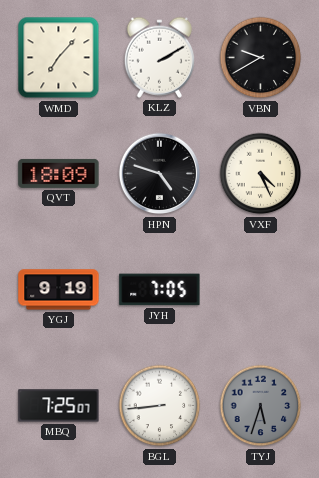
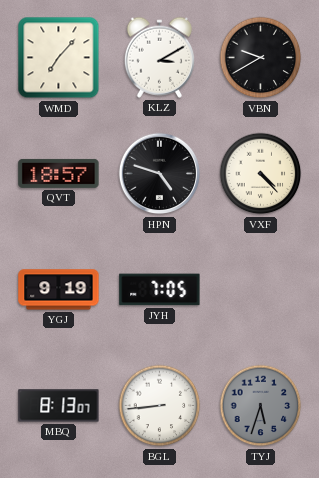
KLZ: 2:10 -> 3:10
QVT: 18:09 -> 18:57
VXF: 4:26 -> 4:23
MBQ: 7:25 -> 8:13
